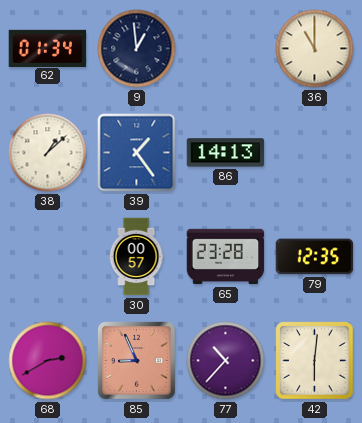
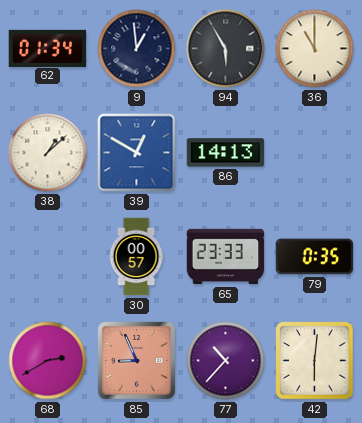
94: none -> 5:55
39: 1:24 -> 12:50
65: 23:28 -> 23:33
79: 12:35 -> 0:35
